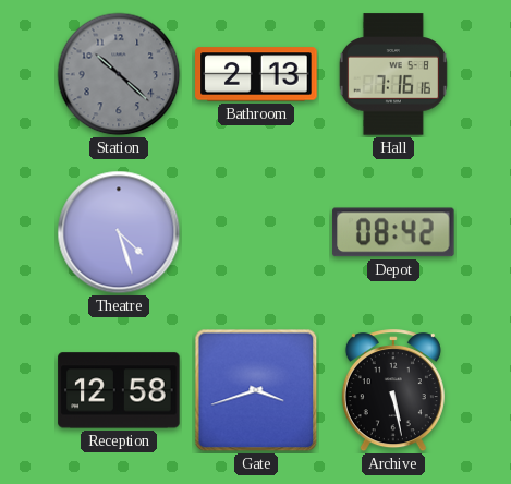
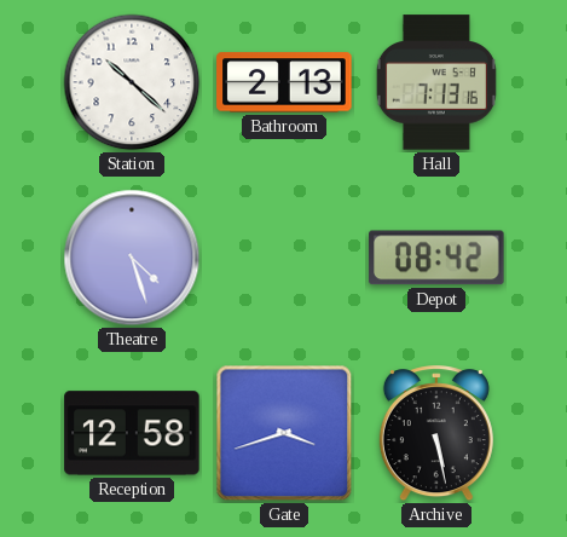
Station dial: grey -> white
Hall: 7:16 -> 7:13
